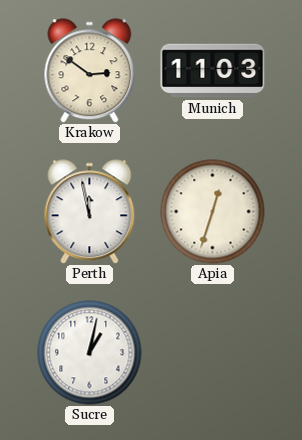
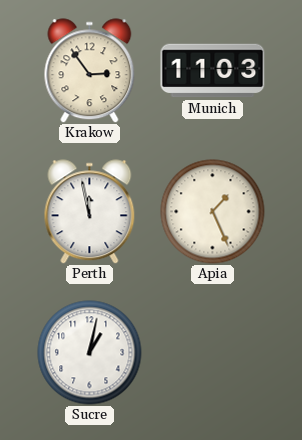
Krakow: 2:51 -> 2:54
Apia: 12:33 -> 1:26
